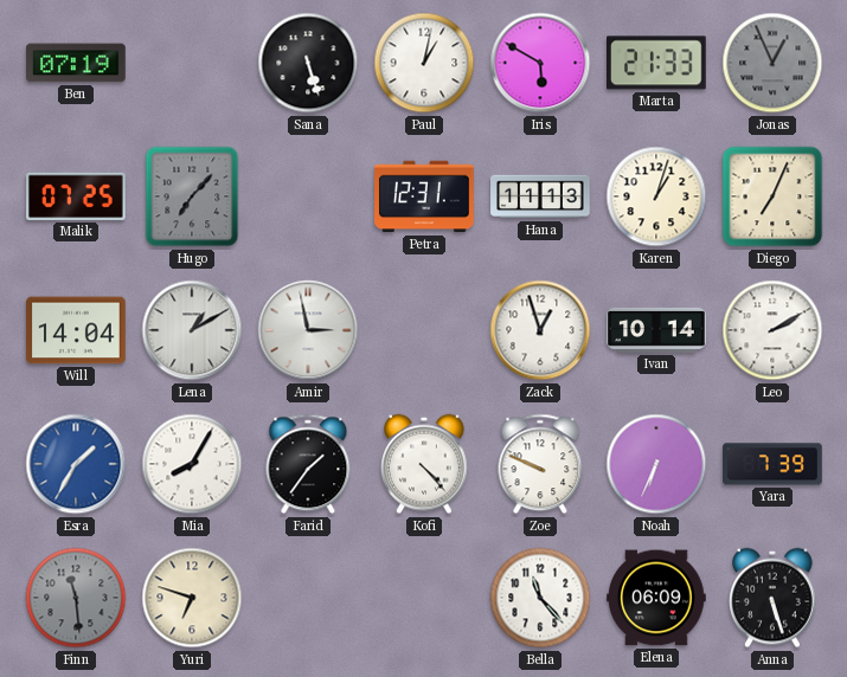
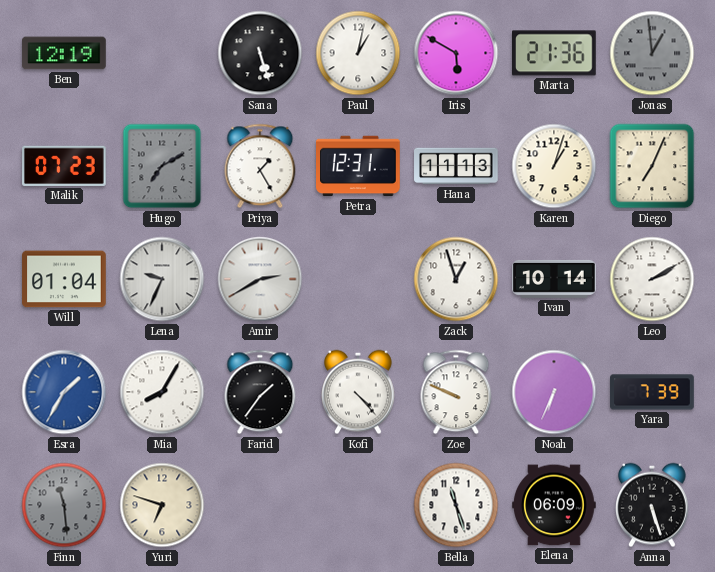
Ben: 07:19 -> 12:19
Marta: 21:33 -> 21:36
Jonas: 12:56 -> 12:59
Malik: 07:25 -> 07:23
Hugo: 7:07 -> 7:10
Priya: none -> 1:25
Will: 14:04 -> 01:04
Lena: 1:10 -> 9:34
Amir: 2:58 -> 2:40
Bella: 11:23 -> 11:27
